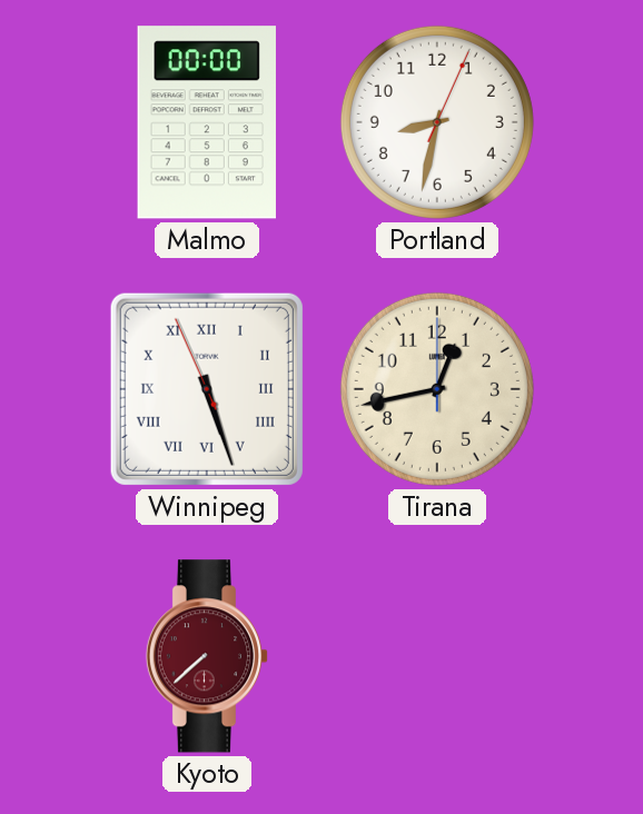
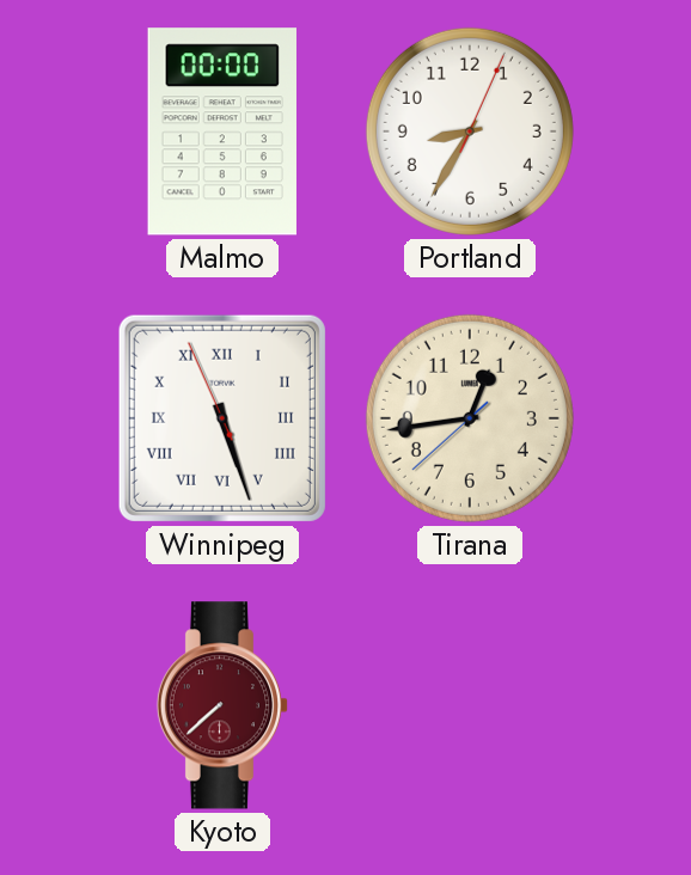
Portland: 8:32 -> 8:35
Tirana: 12:43:00 -> 12:43:38
